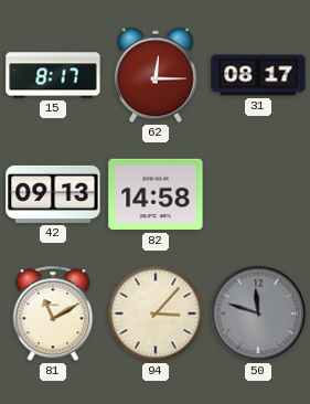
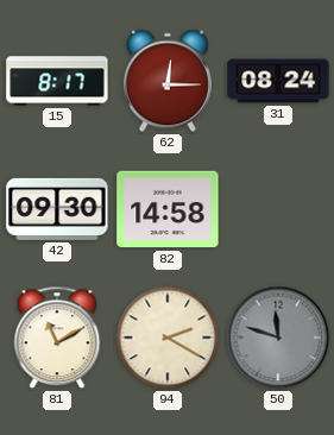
31: 08:17 -> 08:24
42: 09:13 -> 09:30
94: 3:07 -> 2:20
